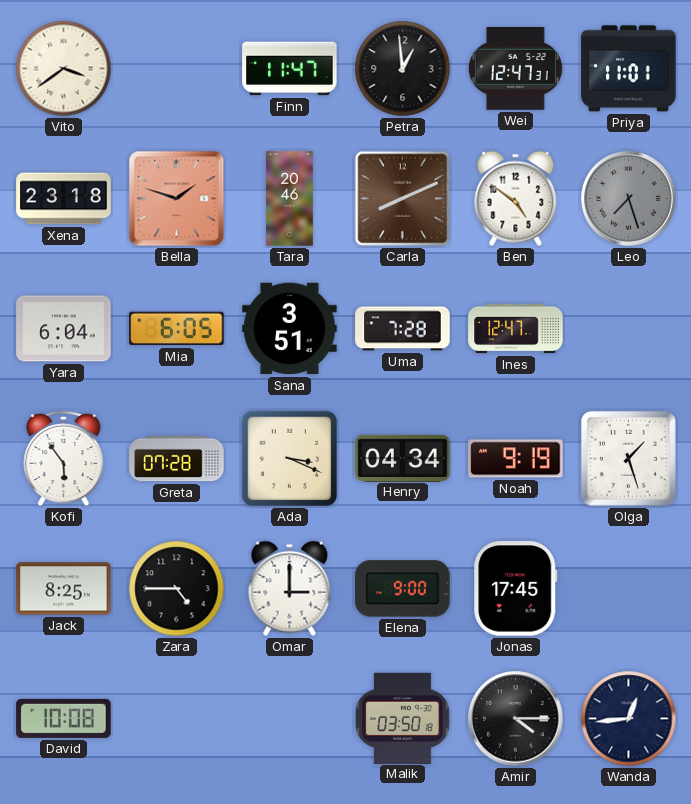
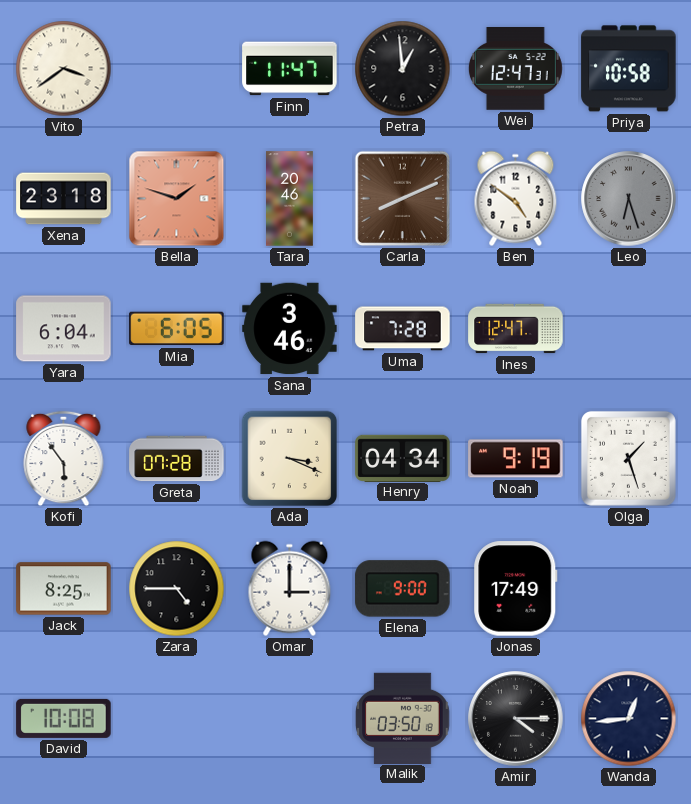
Priya: 11:01 -> 10:58
Leo: 7:27 -> 6:27
Sana: 3:51 -> 3:46
Jonas: 17:45 -> 17:49
